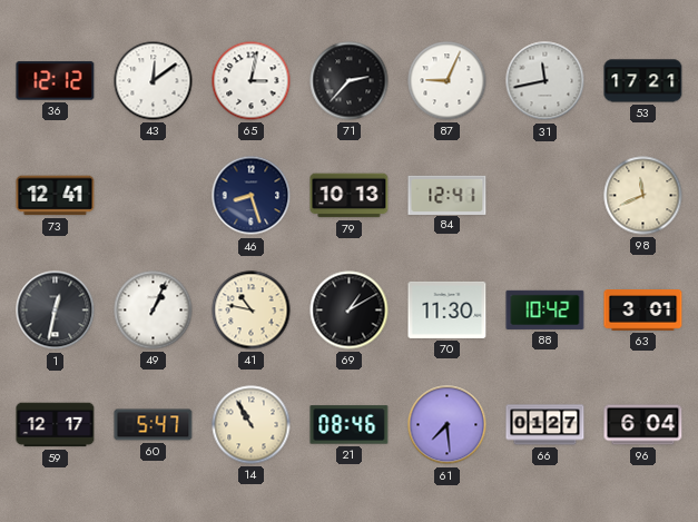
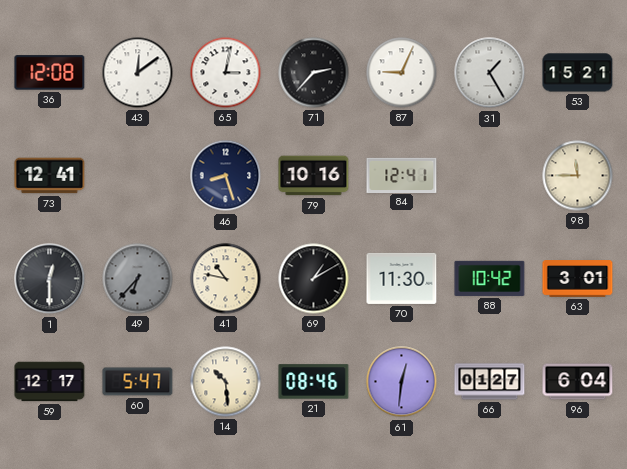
36: 12:12 -> 12:08
31: 11:43 -> 1:25
53: 17:21 -> 15:21
79: 10:13 -> 10:16
98: 11:41 -> 11:45
1: 12:32 -> 12:30
49: 1:04 -> 6:37
49 dial: white -> grey
14: 10:55 -> 10:29
61: 7:29 -> 12:31
